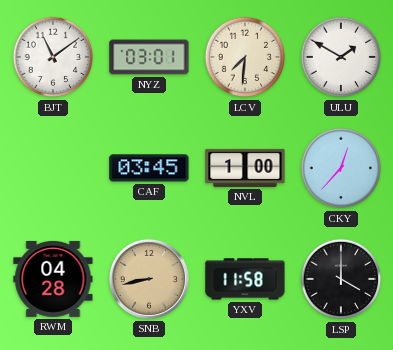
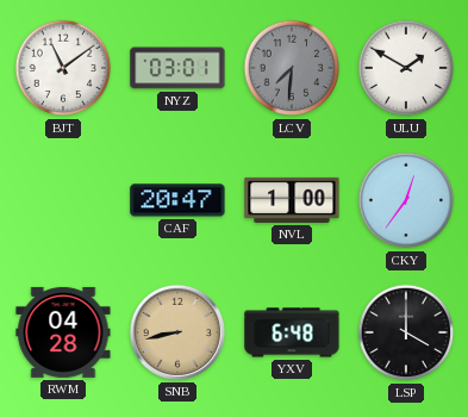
LCV dial: cream -> grey
CAF: 03:45 -> 20:47
CKY: 12:37 -> 12:36
YXV: 11:58 -> 6:48
